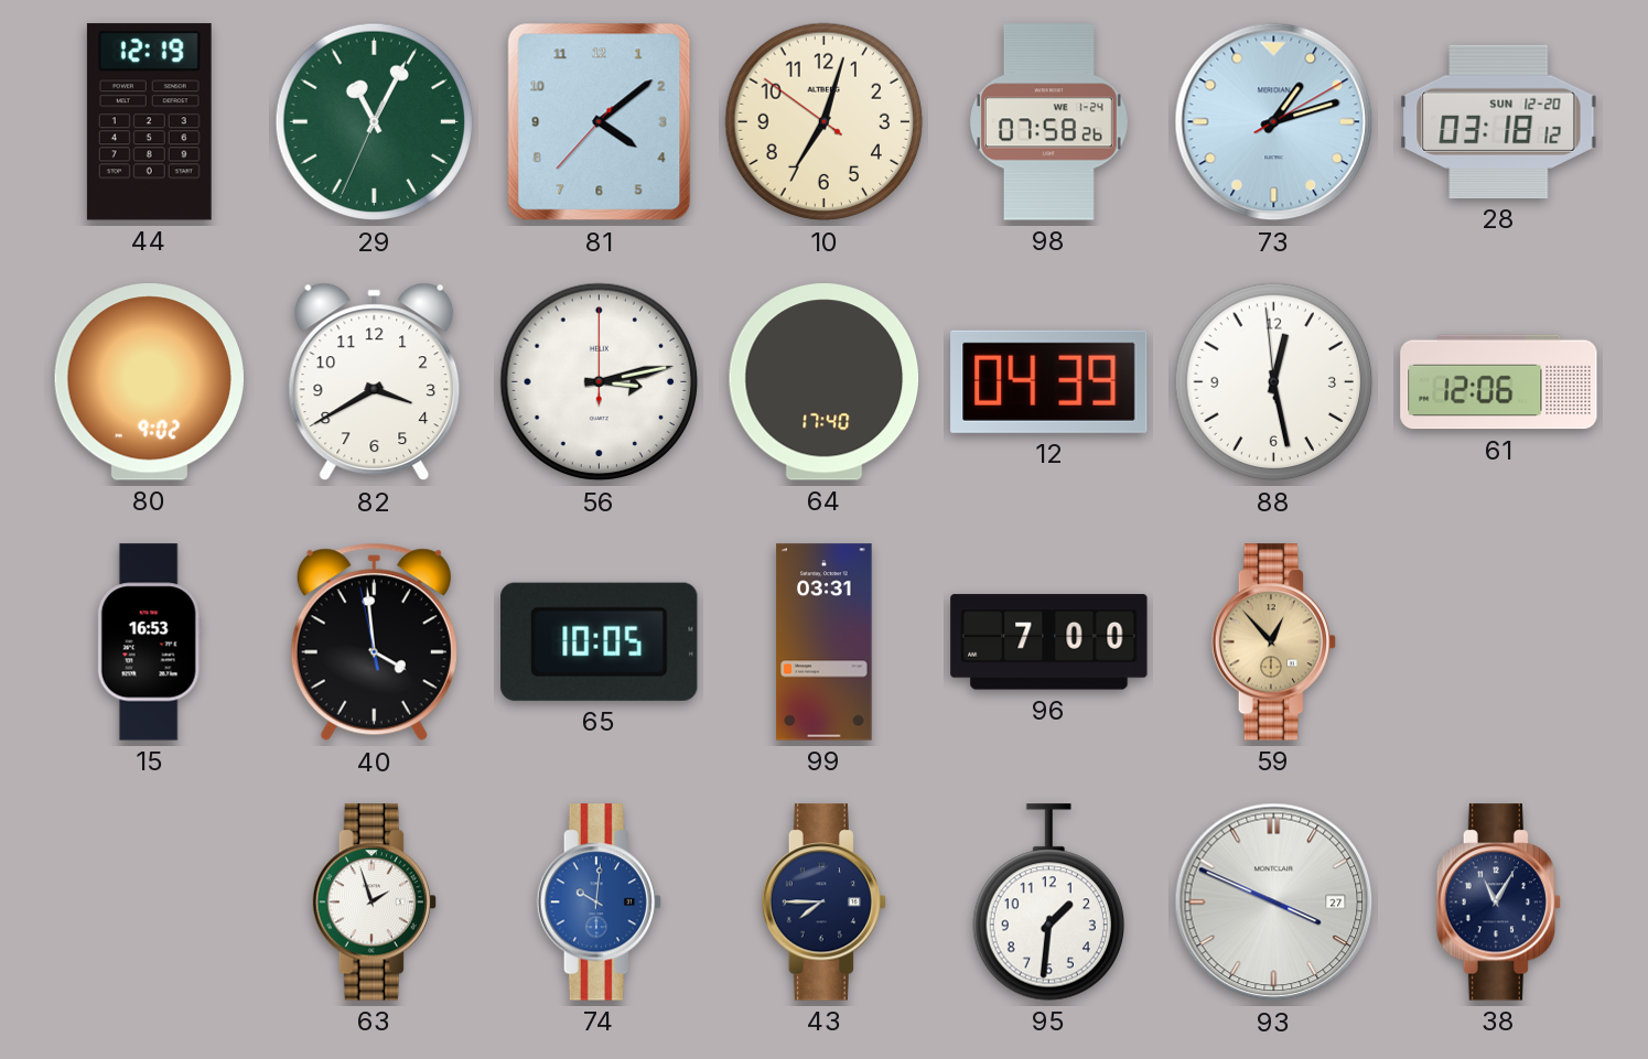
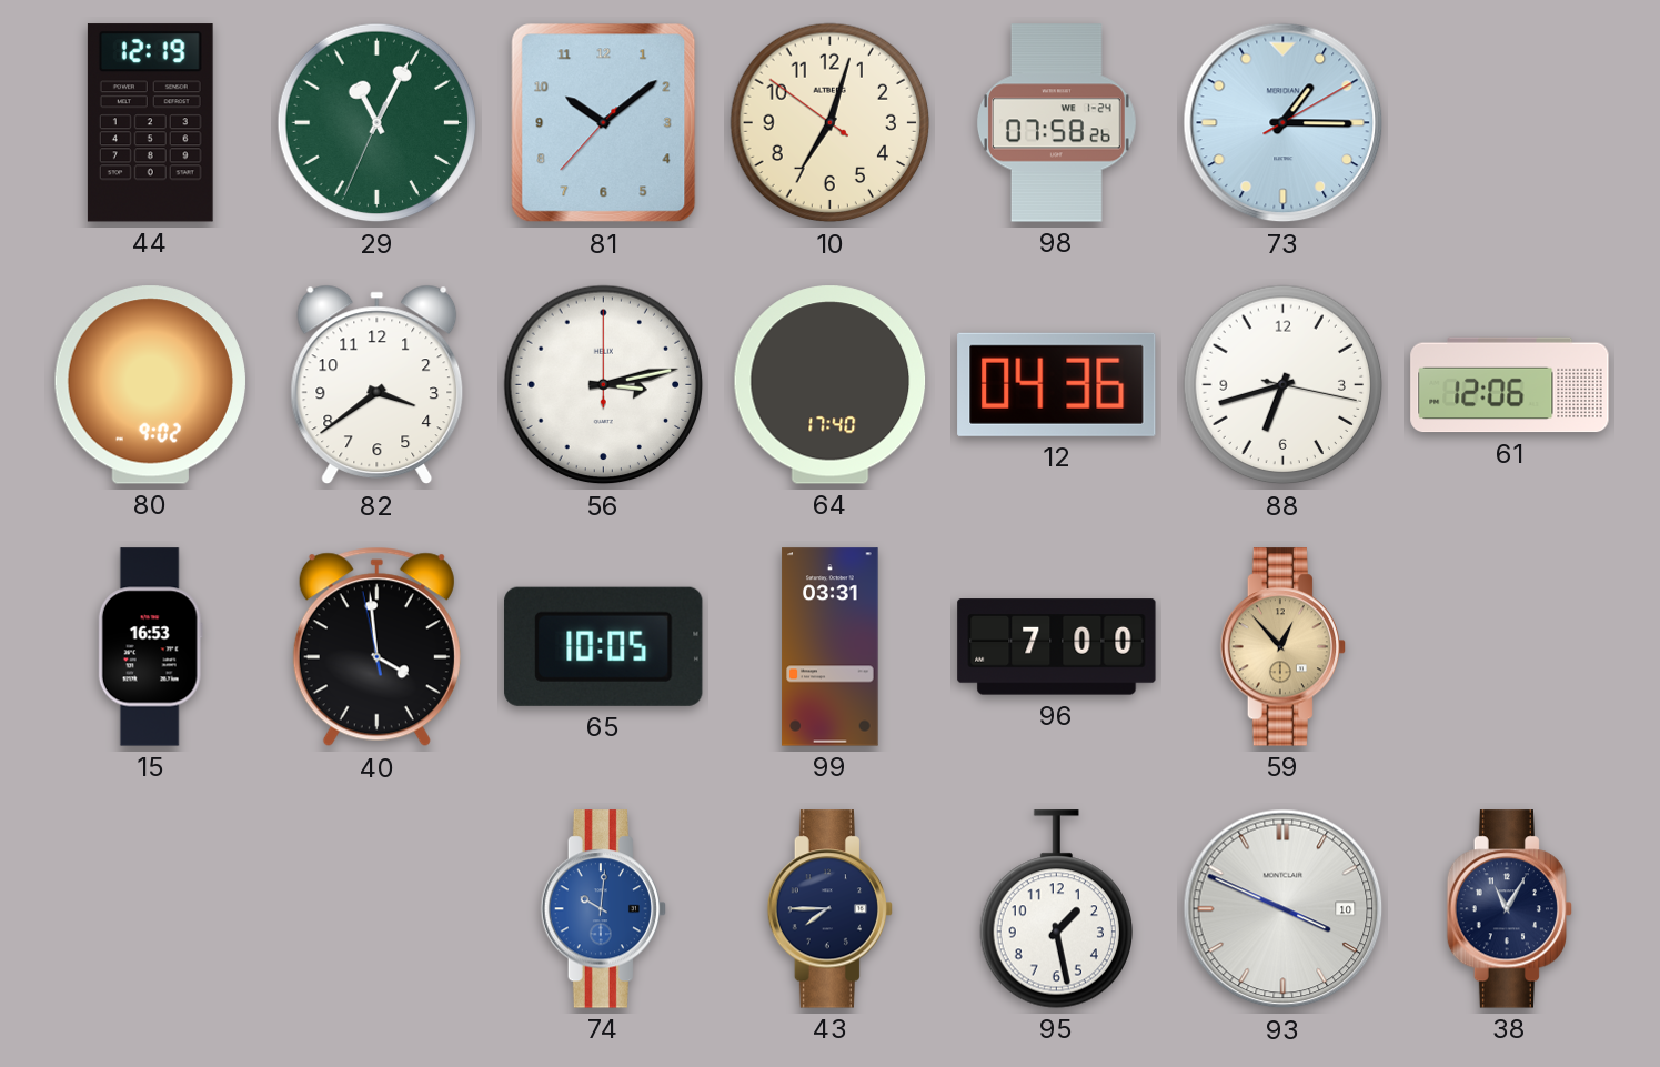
81: 4:08 -> 10:08
73: 1:12 -> 1:15
28: 03:18 -> none
82: 3:40 -> 3:39
12: 04:39 -> 04:36
88: 12:27 -> 6:42
63: 1:57 -> none
95: 1:31 -> 1:28
93 date: 27 -> 10
